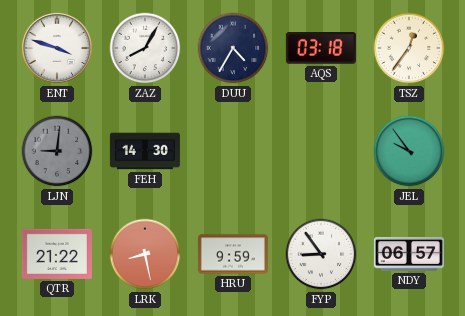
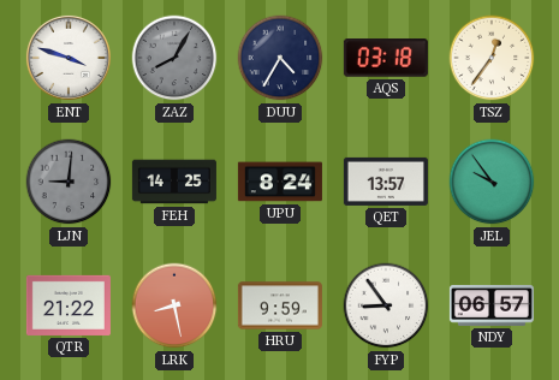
ZAZ dial: white -> grey
FEH: 14:30 -> 14:25
UPU: none -> 8:24
QET: none -> 13:57
